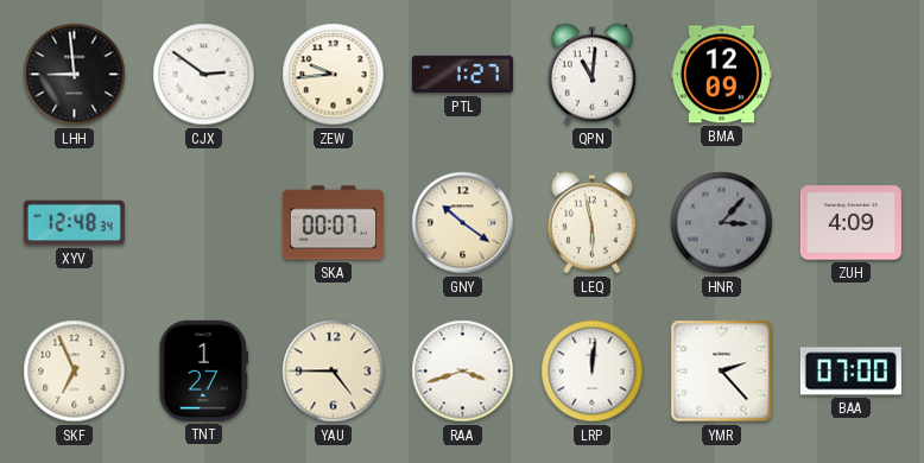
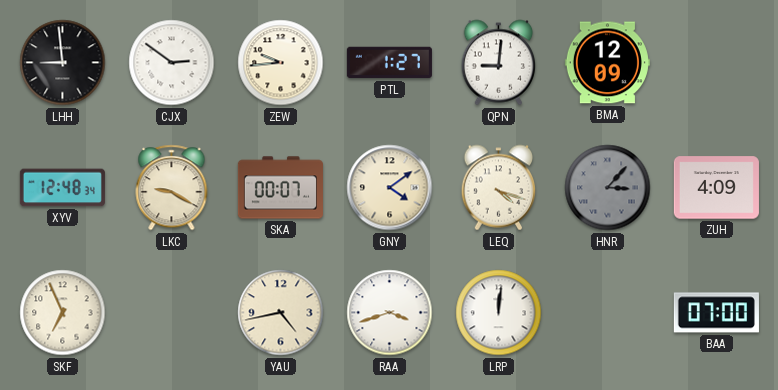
QPN: 11:01 -> 9:01
LKC: none -> 9:20
GNY: 10:21 -> 4:09
LEQ: 5:58 -> 4:18
TNT: 1:27 -> none
YAU: 4:45 -> 4:43
YMR: 2:23 -> none
